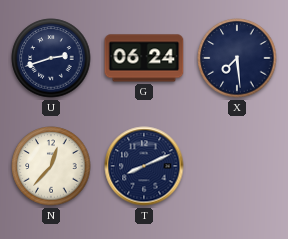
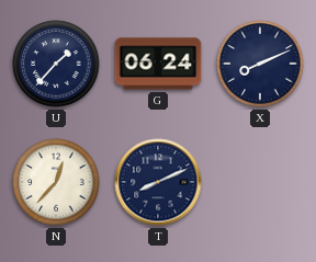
U: 2:42 -> 1:37
X: 7:29 -> 8:11
